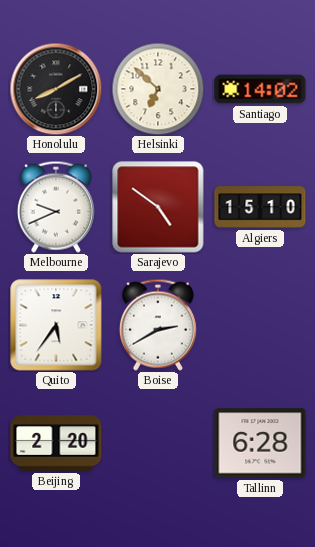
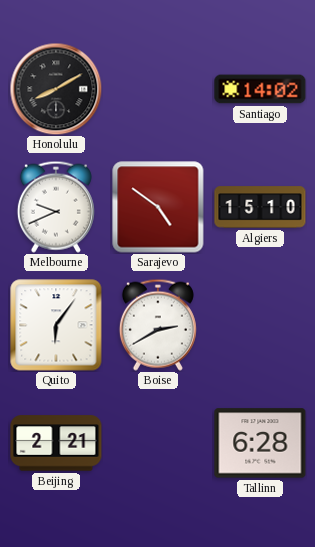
Helsinki: 6:52 -> none
Quito: 5:36 -> 6:06
Beijing: 2:20 -> 2:21
